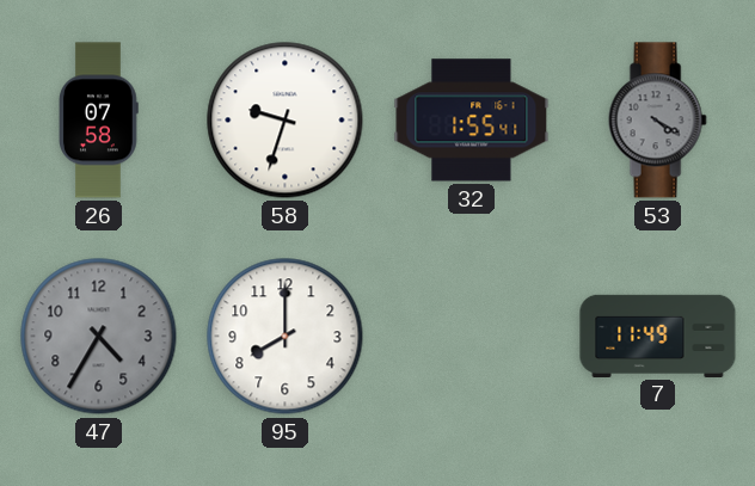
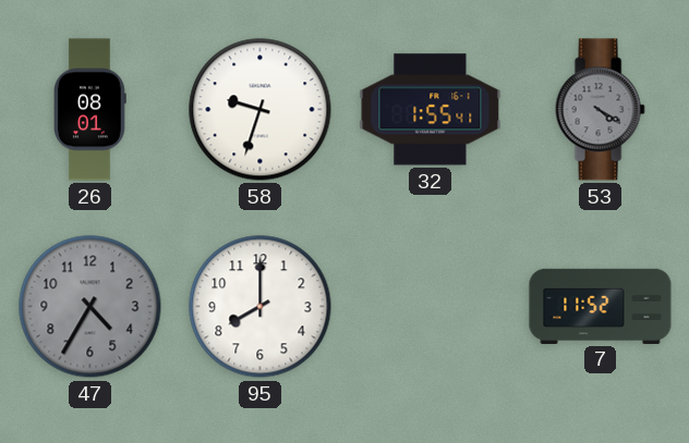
26: 07:58 -> 08:01
7: 11:49 -> 11:52
